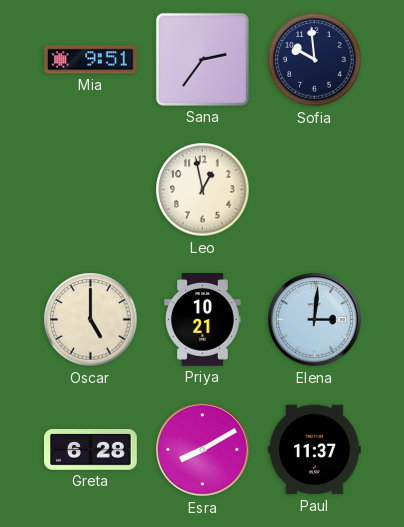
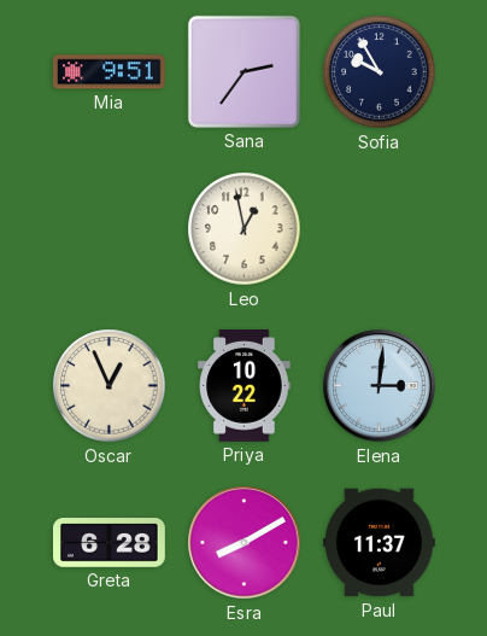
Sofia: 9:59 -> 9:55
Oscar: 5:00 -> 12:56
Priya: 10:21 -> 10:22
